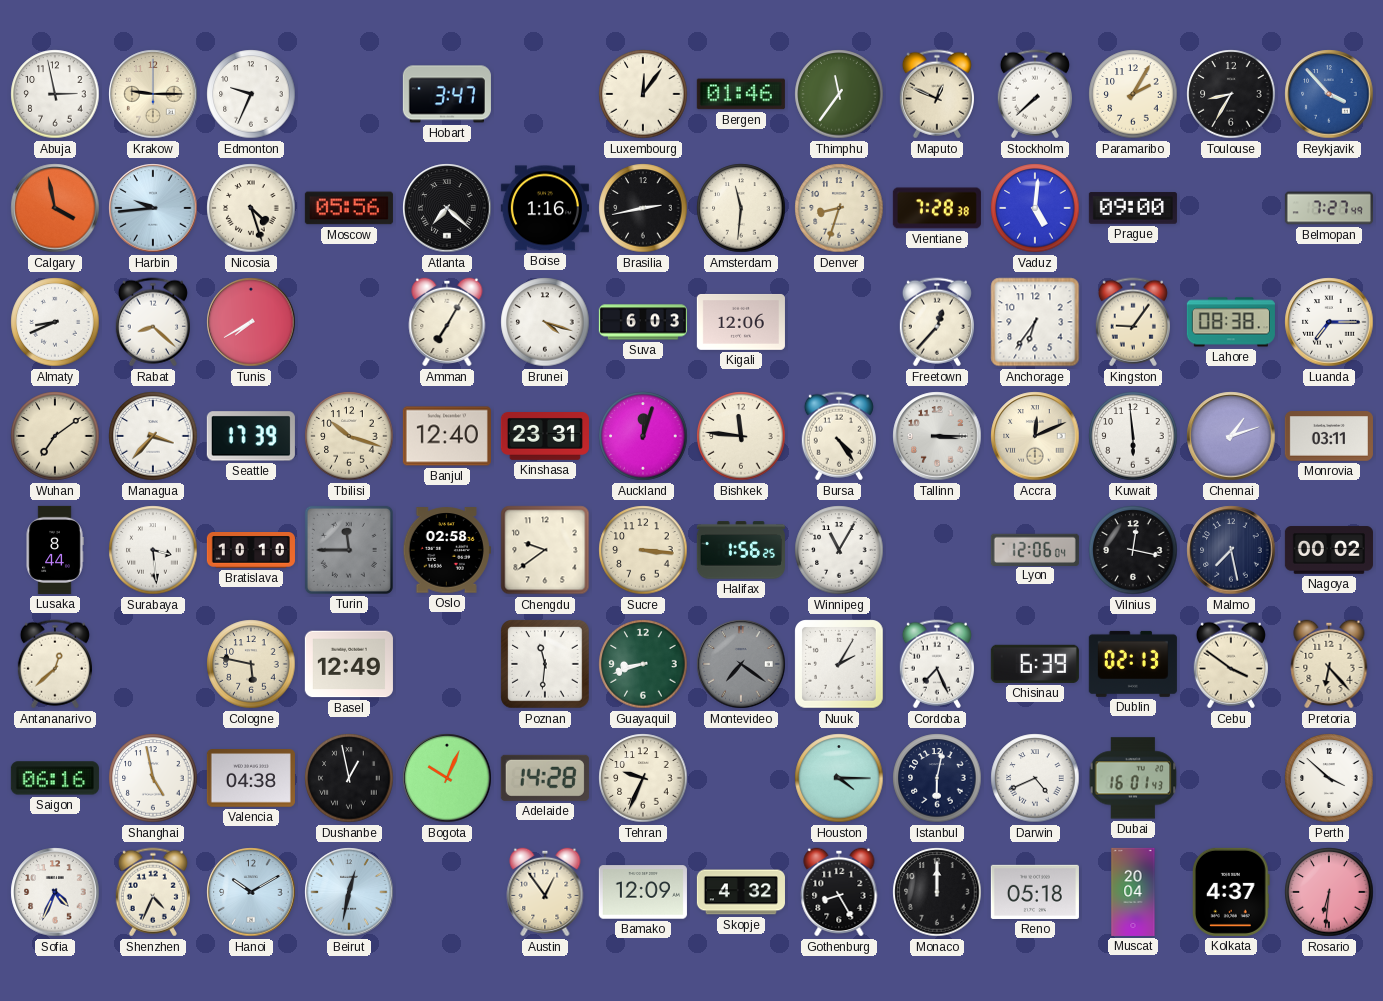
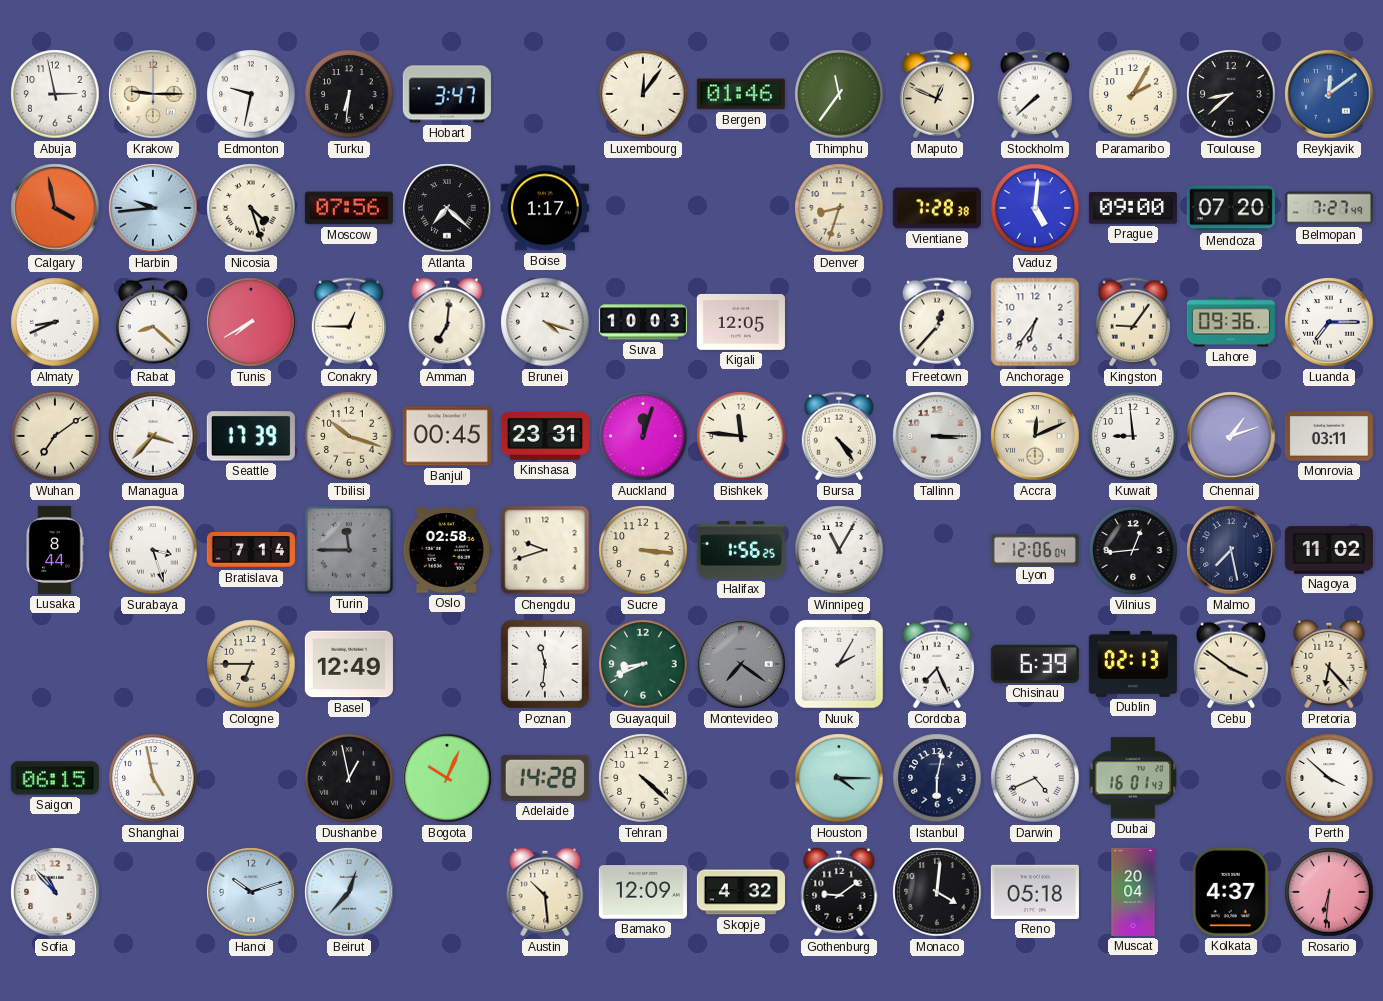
Edmonton: 9:34 -> 9:32
Turku: none -> 6:31
Toulouse: 8:35 -> 8:38
Reykjavik: 3:53 -> 12:09
Moscow: 05:56 -> 07:56
Boise: 1:16 -> 1:17
Brasilia: 2:43 -> none
Amsterdam: 11:31 -> none
Mendoza: none -> 07:20
Conakry: none -> 12:45
Amman: 7:05 -> 7:01
Suva: 6:03 -> 10:03
Kigali: 12:06 -> 12:05
Lahore: 08:38 -> 09:36
Banjul: 12:40 -> 00:45
Kuwait: 5:59 -> 8:59
Surabaya: 3:29 -> 3:27
Bratislava: 10:10 -> 7:14
Chengdu: 9:39 -> 9:42
Vilnius: 12:17 -> 12:44
Nagoya: 00:02 -> 11:02
Antananarivo: 12:38 -> none
Cologne: 5:47 -> 6:45
Guayaquil: 8:42 -> 8:41
Saigon: 06:16 -> 06:15
Valencia: 04:38 -> none
Tehran: 9:34 -> 4:22
Sofia: 4:34 -> 10:53
Shenzhen: 4:34 -> none
Hanoi: 10:10 -> 10:12
Beirut: 12:32 -> 12:37
Austin: 12:54 -> 10:29
Gothenburg: 8:25 -> 9:09
Monaco: 12:00 -> 4:01
